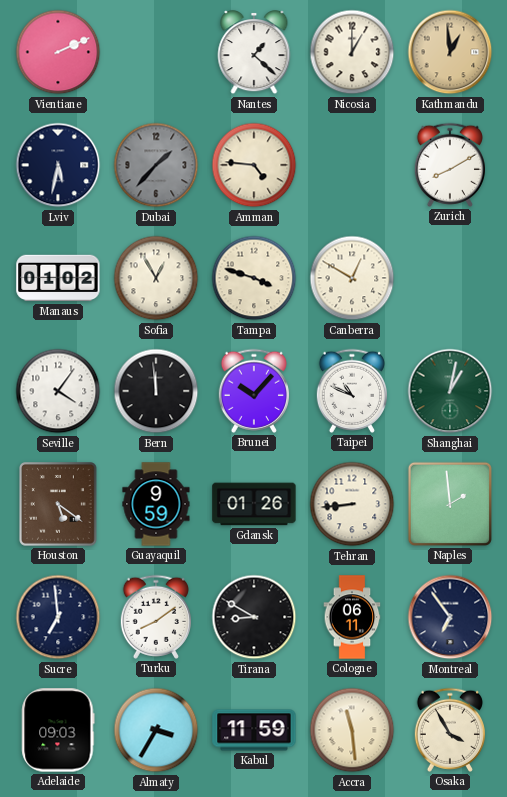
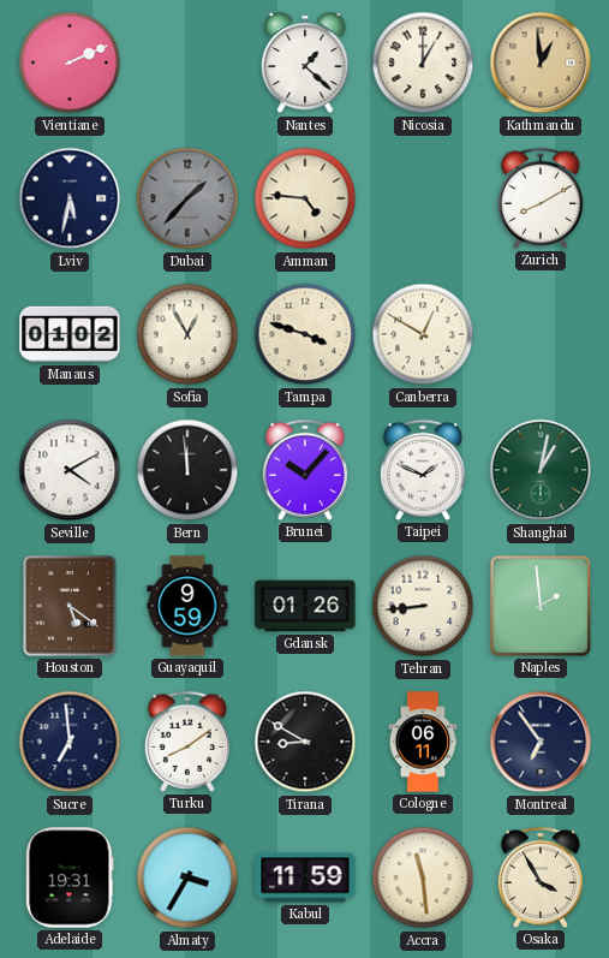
Seville: 4:06 -> 4:10
Taipei: 10:49 -> 1:49
Adelaide: 09:03 -> 19:31
